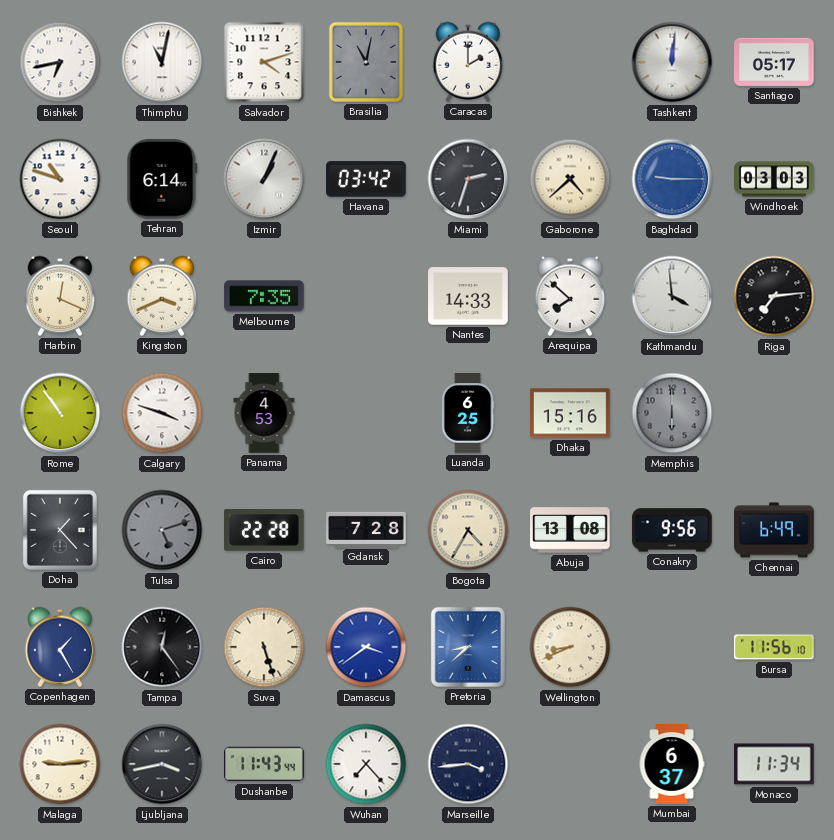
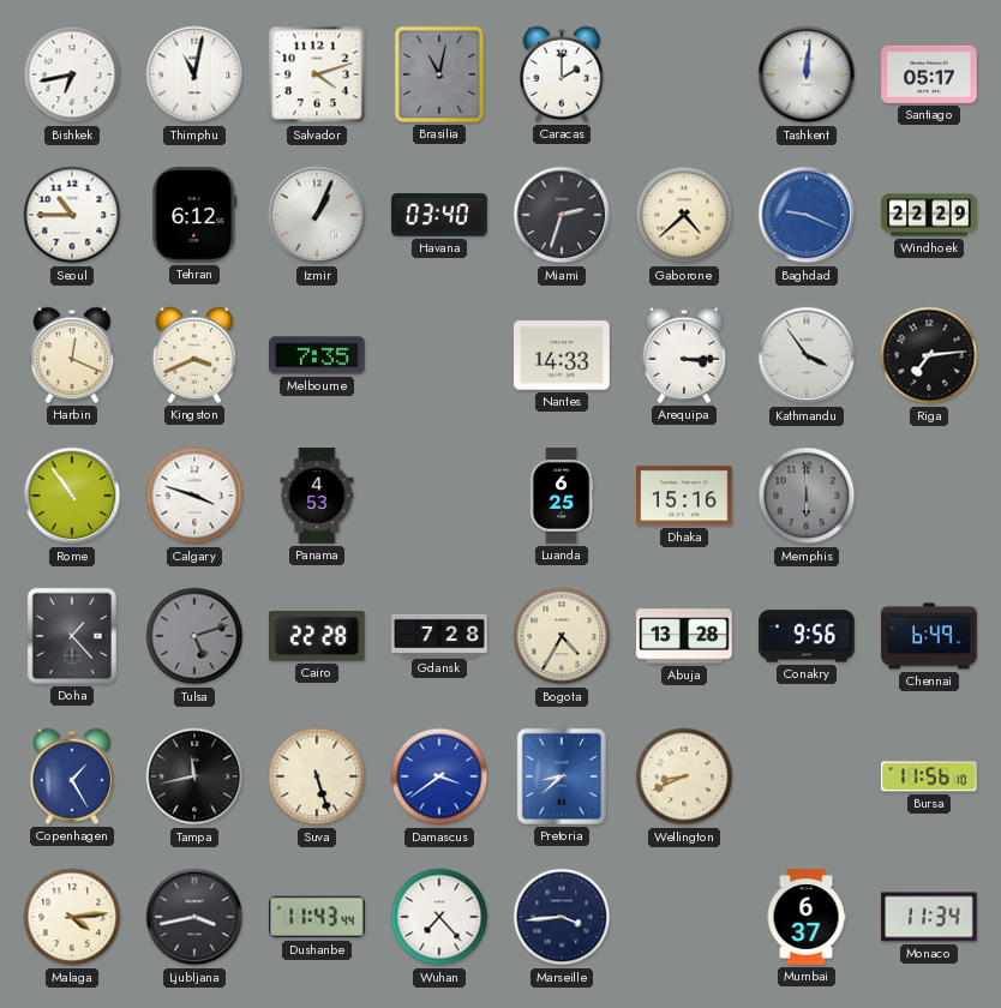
Seoul: 10:48 -> 10:45
Tehran: 6:14 -> 6:12
Havana: 03:42 -> 03:40
Baghdad: 9:15 -> 9:19
Windhoek: 03:03 -> 22:29
Arequipa: 7:52 -> 3:15
Kathmandu: 3:59 -> 3:54
Abuja: 13:08 -> 13:28
Tampa: 12:24 -> 11:43
Malaga: 9:14 -> 4:14
